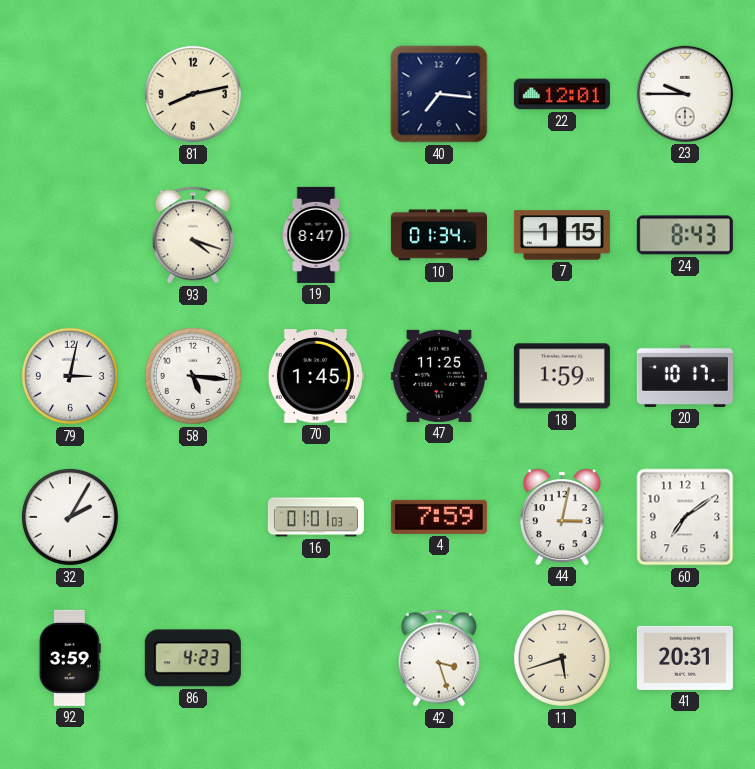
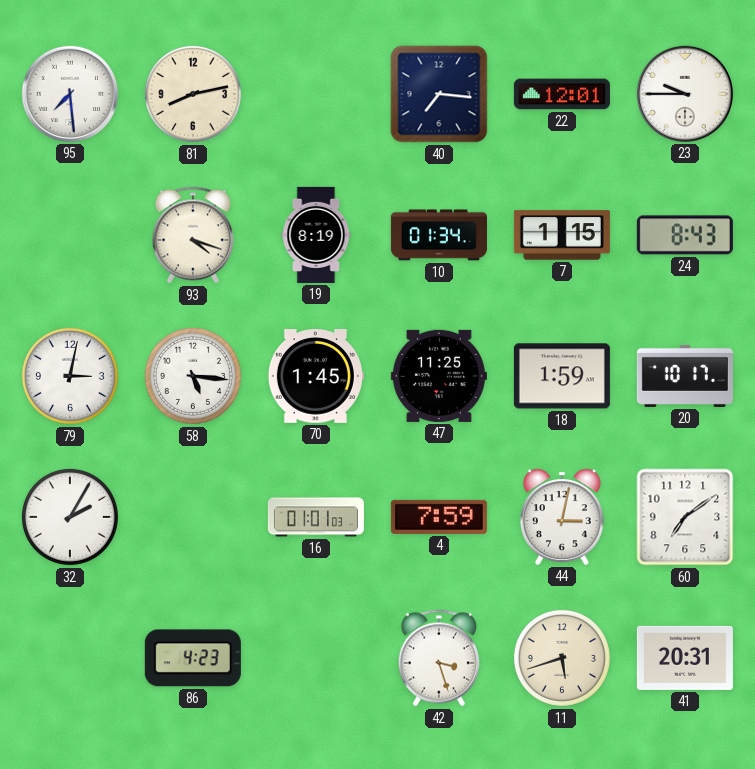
95: none -> 7:29
19: 8:47 -> 8:19
92: 3:59 -> none
